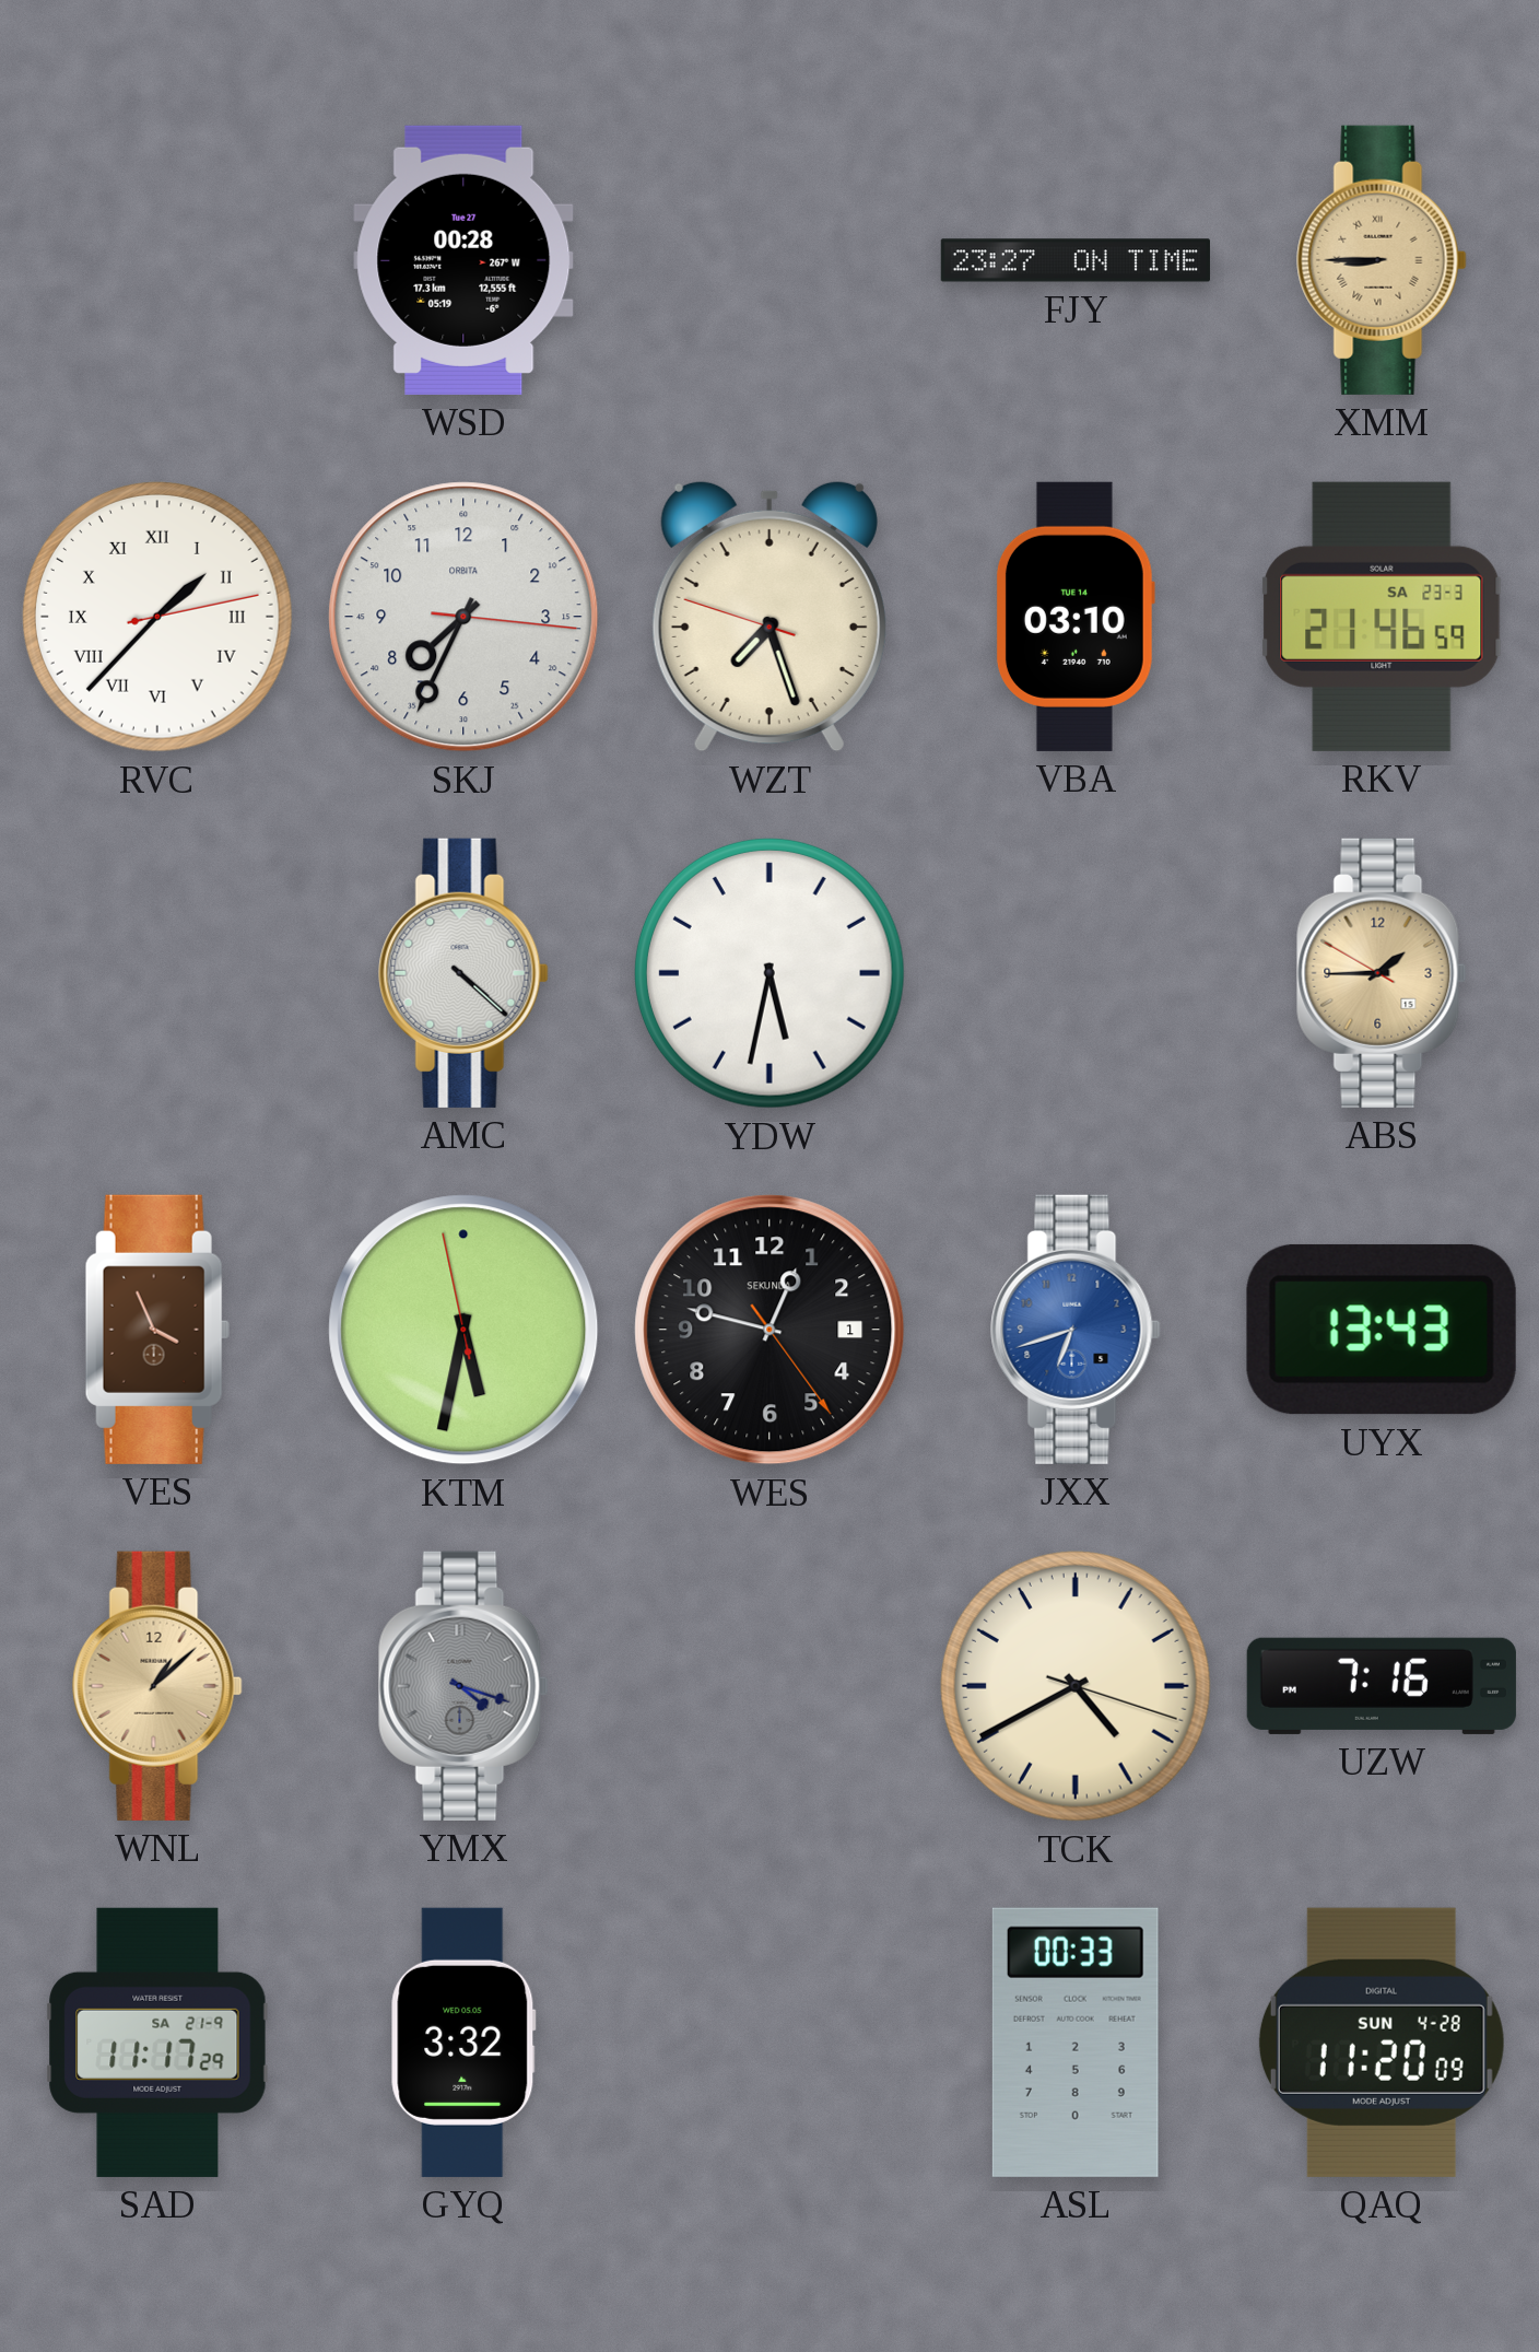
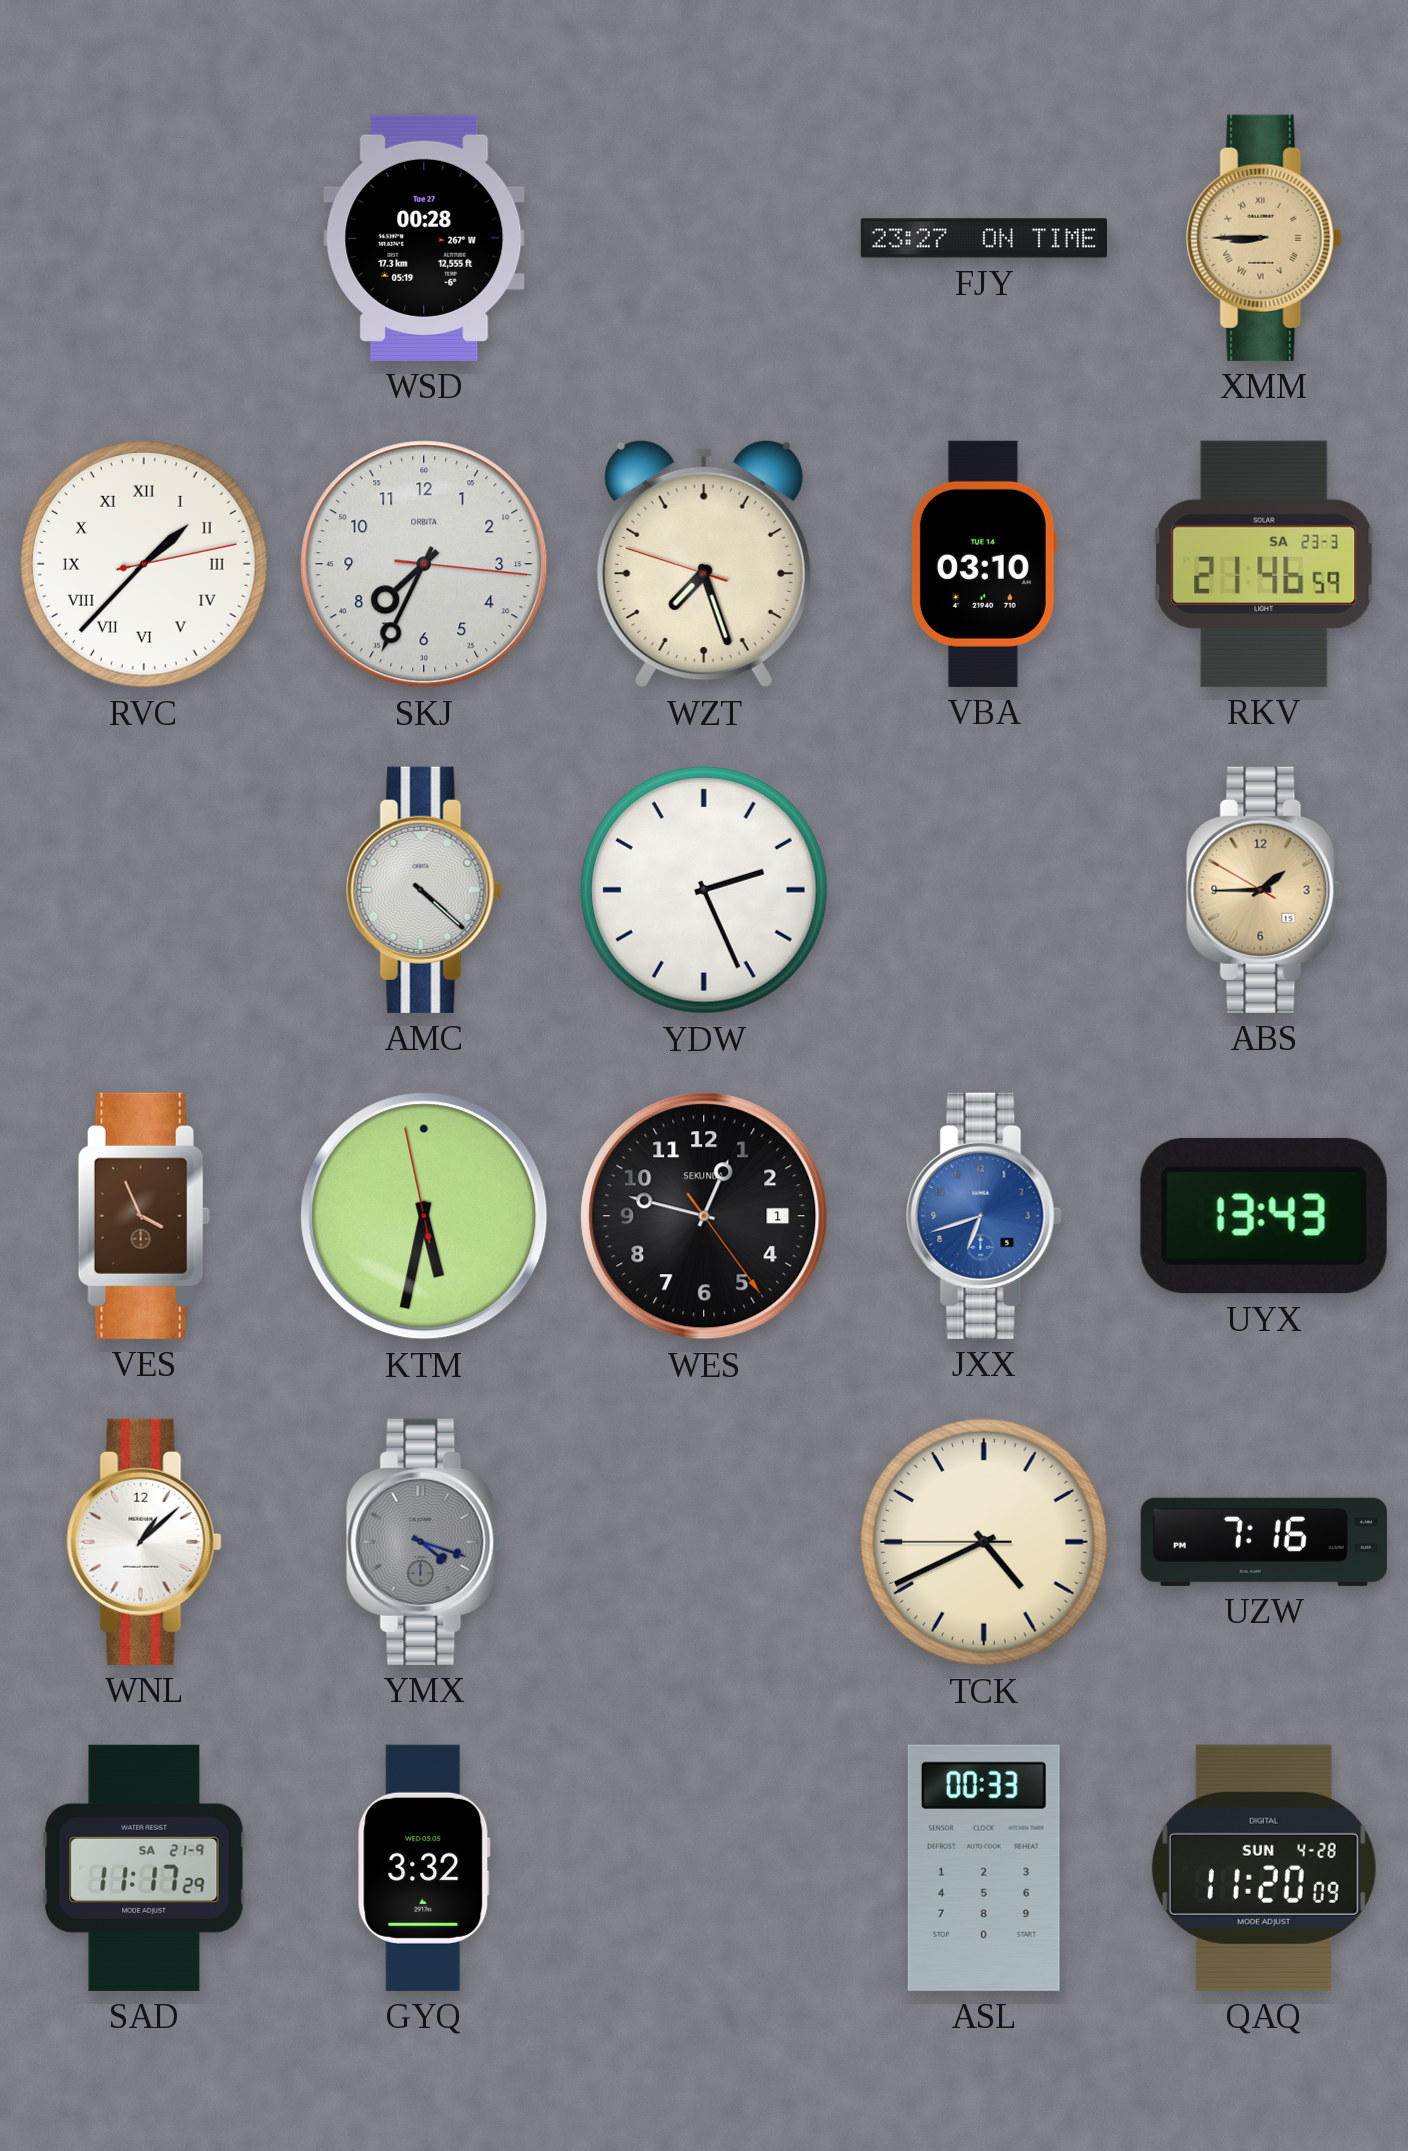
YDW: 5:32 -> 2:26
WNL dial: champagne -> white
TCK: 4:40:18 -> 4:40:45
